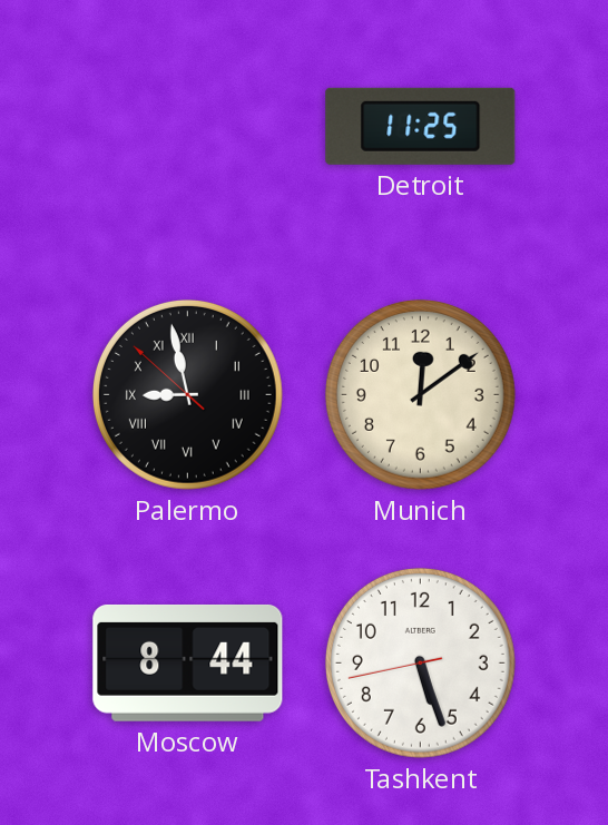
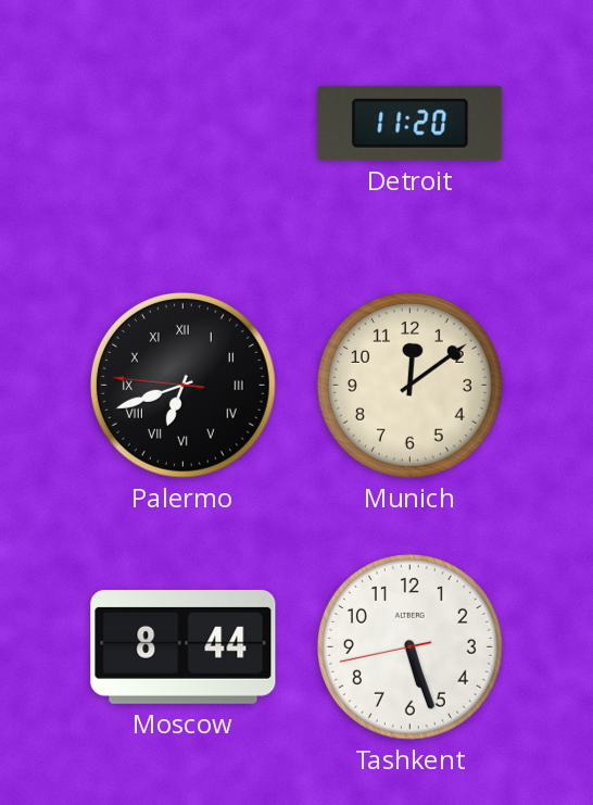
Detroit: 11:25 -> 11:20
Palermo: 8:57 -> 6:41
